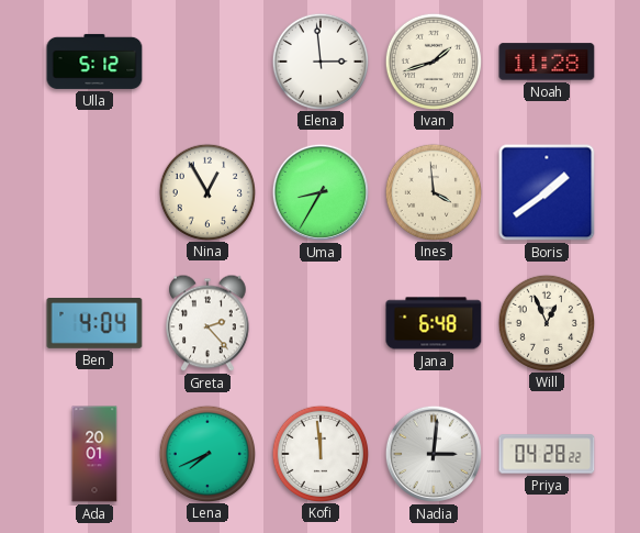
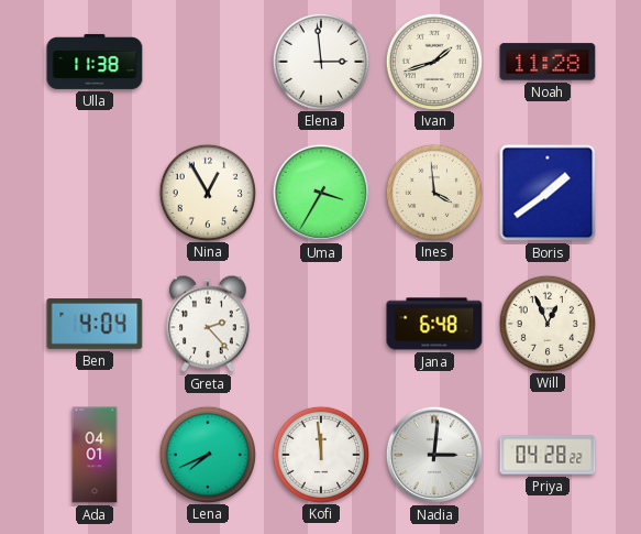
Ulla: 5:12 -> 11:38
Uma: 8:35 -> 3:35
Ada: 20:01 -> 04:01
